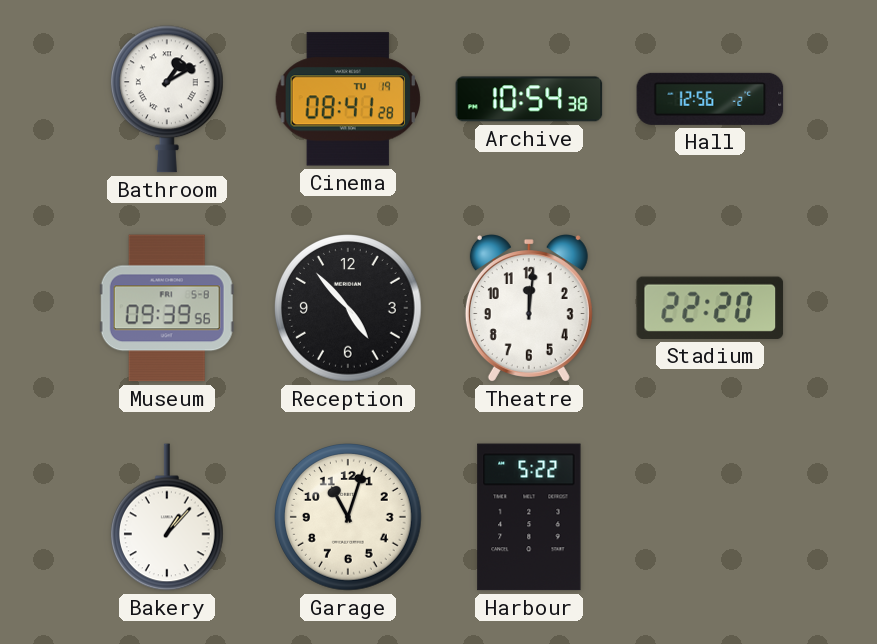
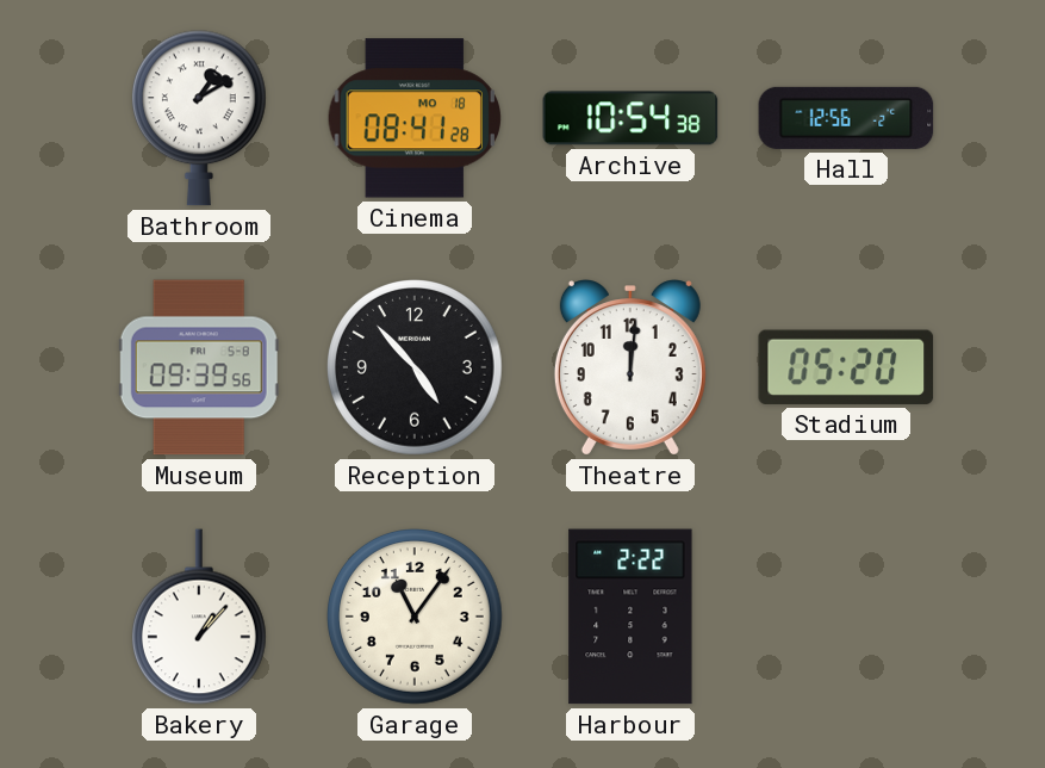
Cinema date: TU 19 -> MO 18
Stadium: 22:20 -> 05:20
Garage: 11:03 -> 11:06
Harbour: 5:22 -> 2:22
